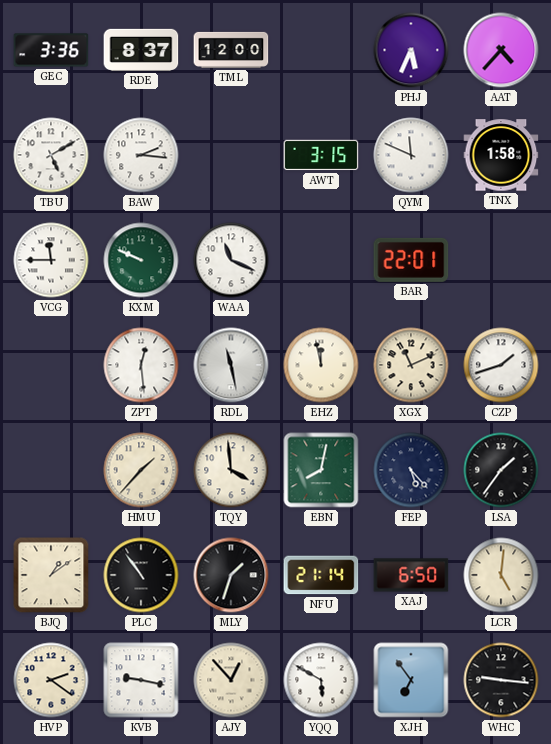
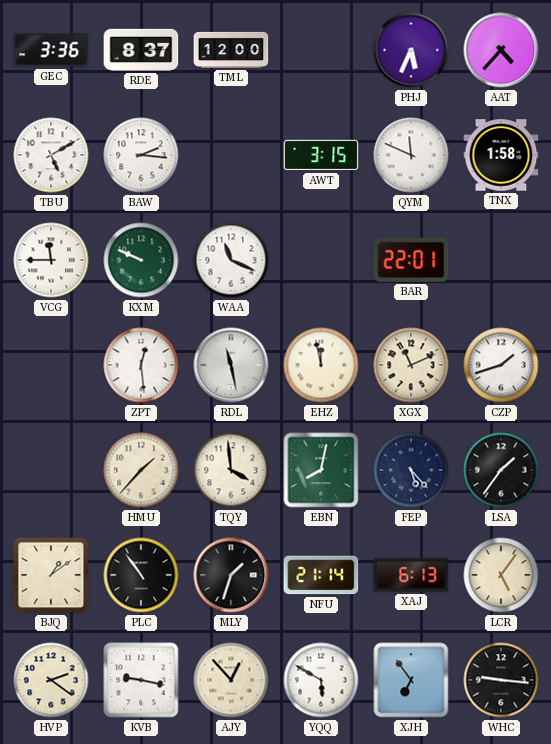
XAJ: 6:50 -> 6:13
LCR: 5:01 -> 5:06
